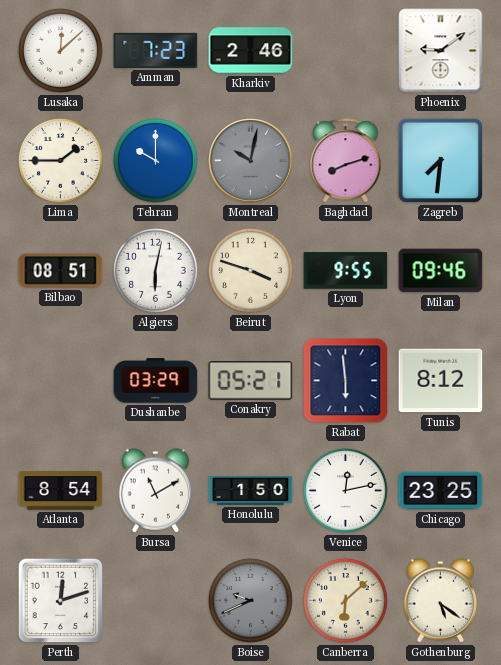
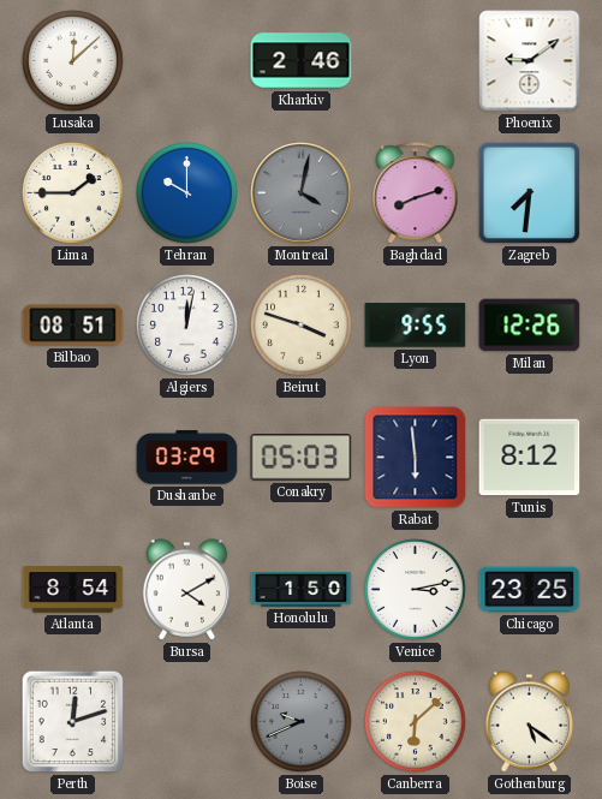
Amman: 7:23 -> none
Montreal: 10:02 -> 4:02
Algiers: 6:02 -> 12:02
Milan: 09:46 -> 12:26
Conakry: 05:21 -> 05:03
Bursa: 11:10 -> 4:10
Venice: 12:13 -> 3:13
